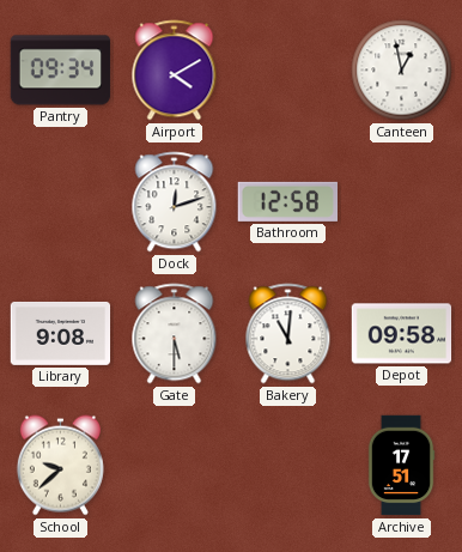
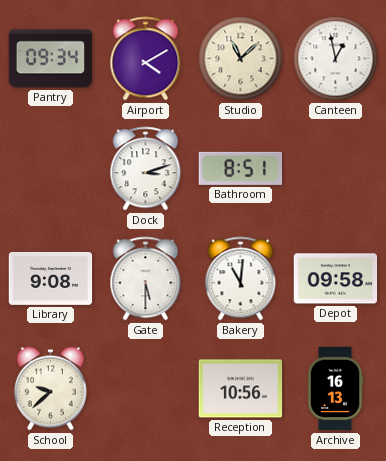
Studio: none -> 11:08
Dock: 12:12 -> 3:12
Bathroom: 12:58 -> 8:51
Reception: none -> 10:56
Archive: 17:51 -> 16:13
